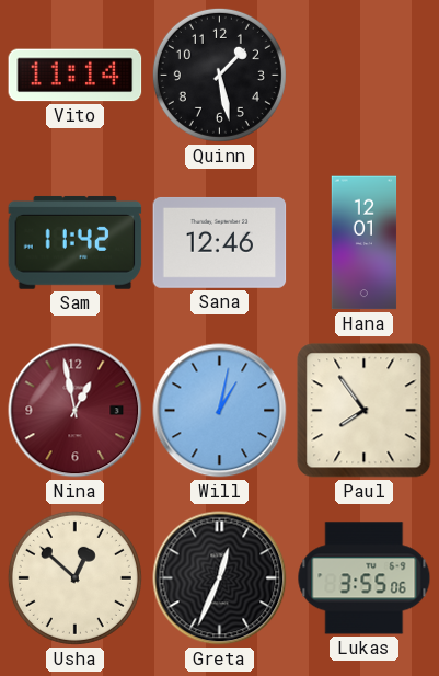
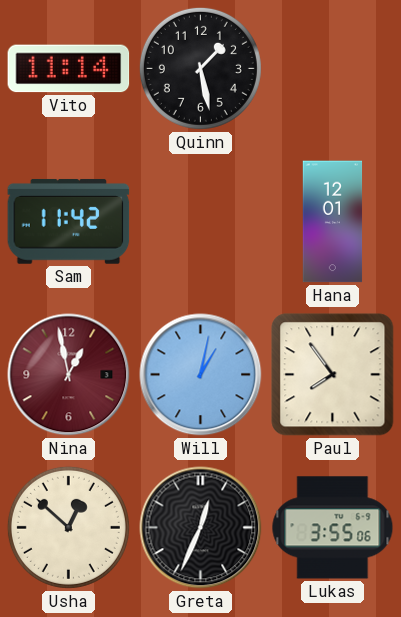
Sana: 12:46 -> none
